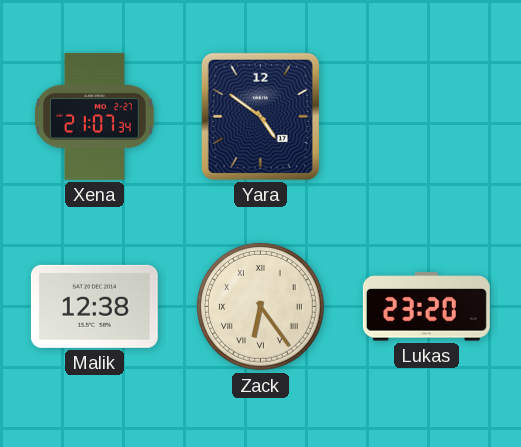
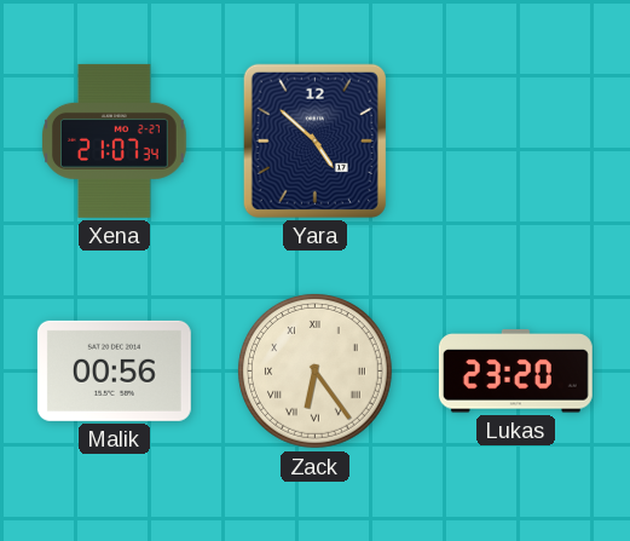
Yara: 4:51 -> 4:52
Malik: 12:38 -> 00:56
